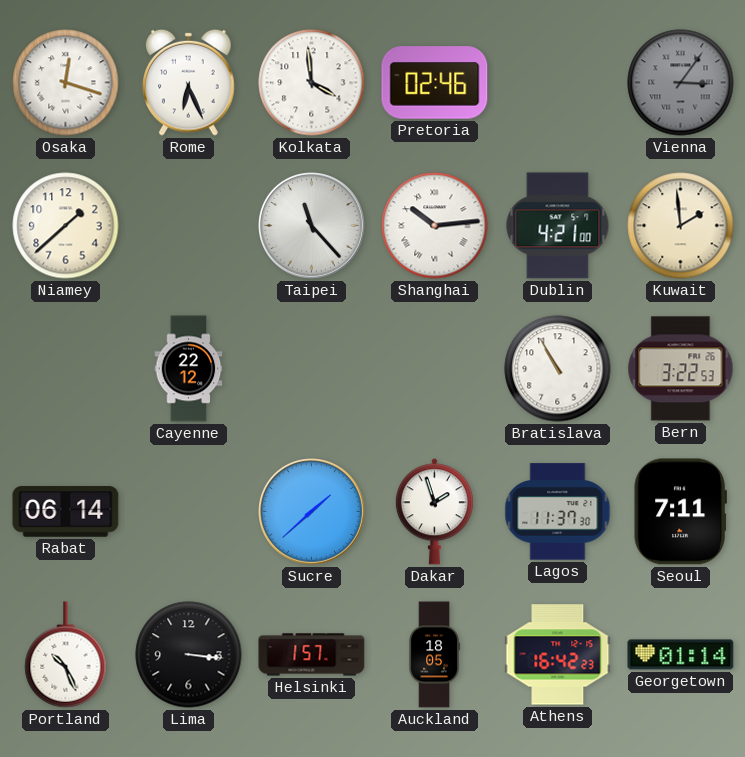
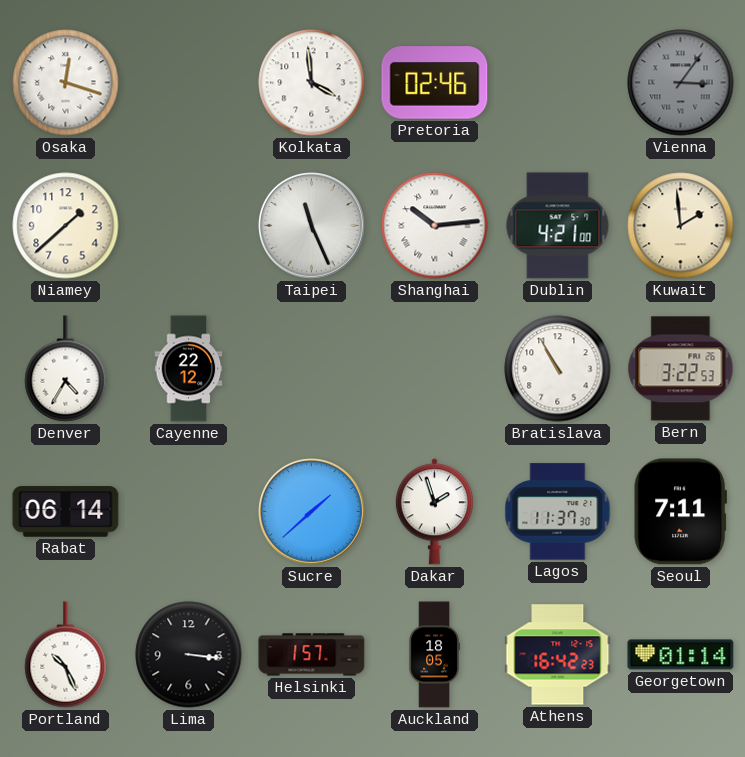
Rome: 6:26 -> none
Taipei: 11:23 -> 11:26
Denver: none -> 4:35
